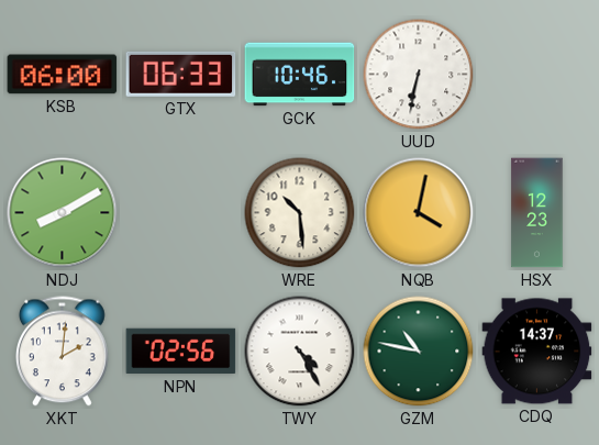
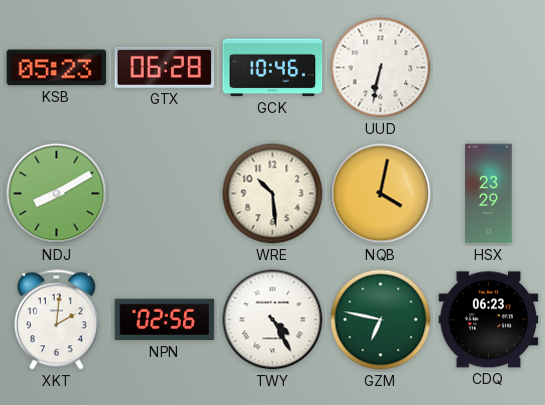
KSB: 06:00 -> 05:23
GTX: 06:33 -> 06:28
HSX: 12:23 -> 23:29
GZM: 10:47 -> 6:47
CDQ: 14:37 -> 06:23
